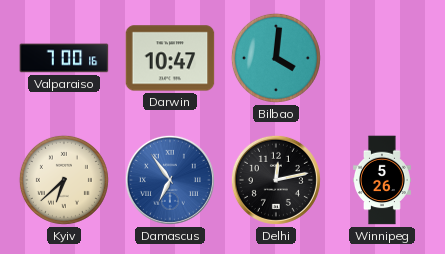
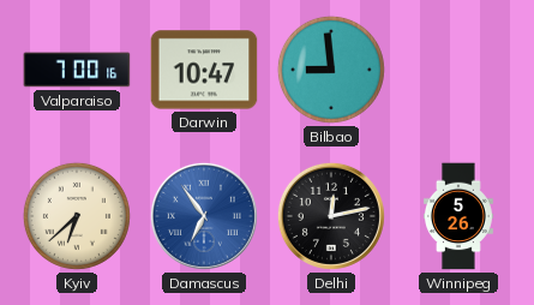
Bilbao: 4:01 -> 8:59
